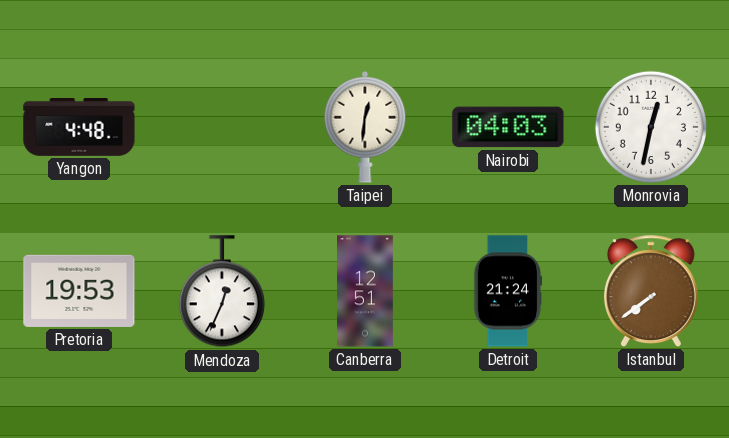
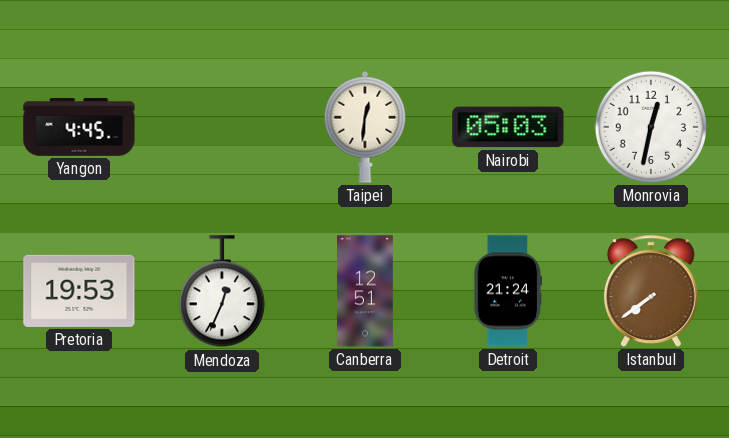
Yangon: 4:48 -> 4:45
Nairobi: 04:03 -> 05:03
